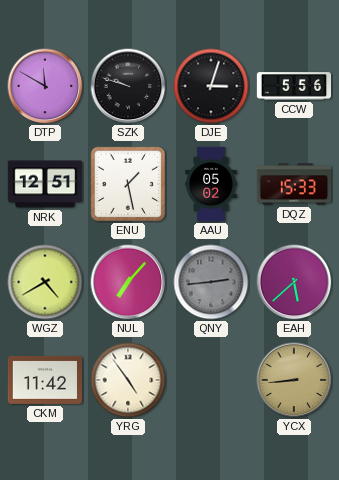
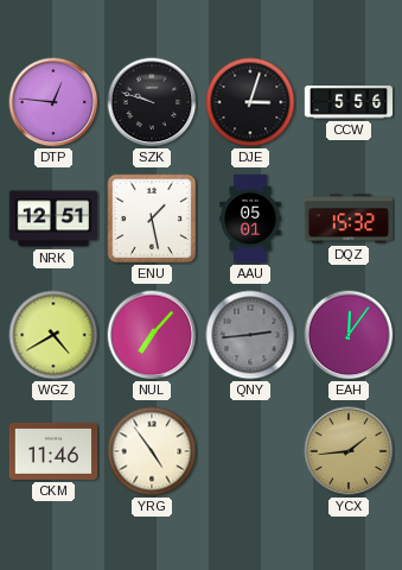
DTP: 11:50 -> 12:46
AAU: 05:02 -> 05:01
DQZ: 15:33 -> 15:32
EAH: 5:38 -> 12:06
CKM: 11:42 -> 11:46
YCX: 8:44 -> 1:44
